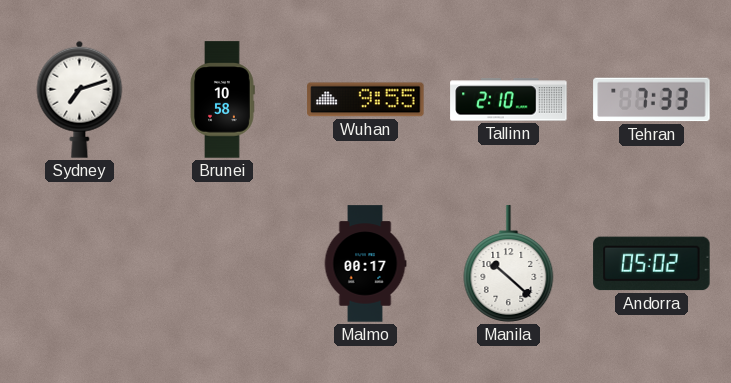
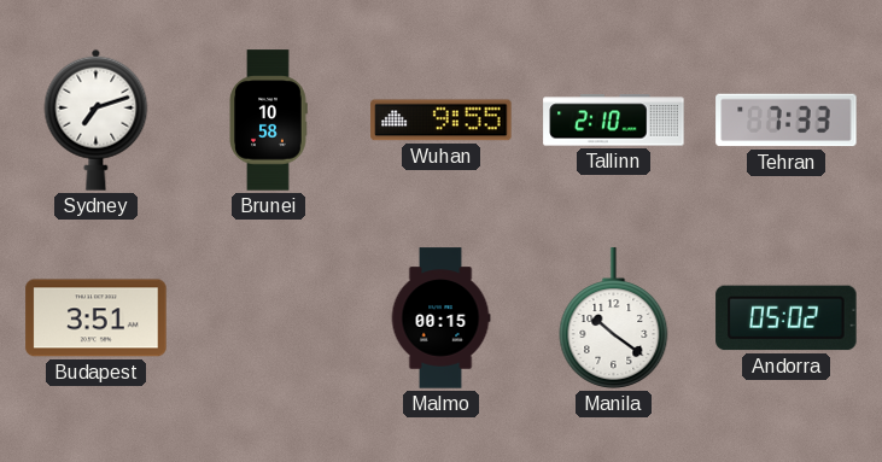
Budapest: none -> 3:51
Malmo: 00:17 -> 00:15
Manila: 10:22 -> 10:21
